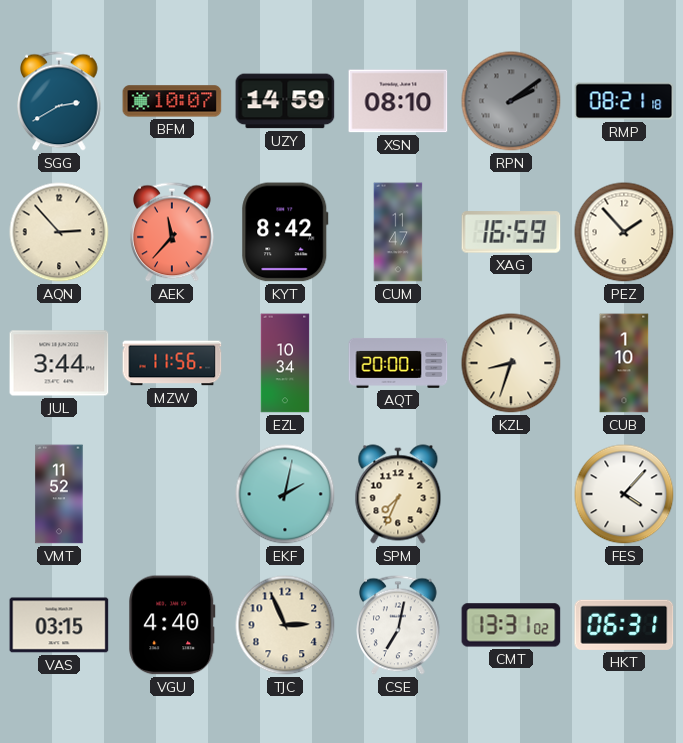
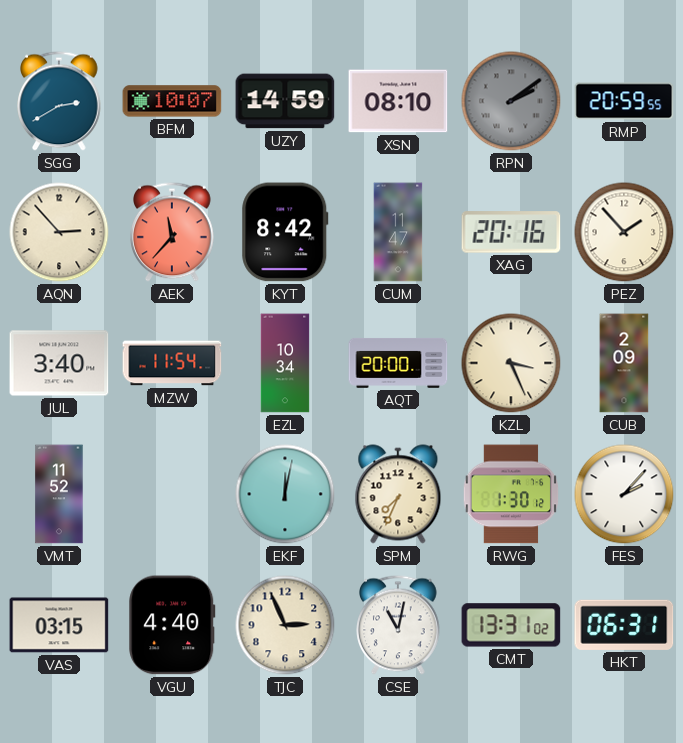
RMP: 08:21 -> 20:59
XAG: 16:59 -> 20:16
JUL: 3:44 -> 3:40
MZW: 11:56 -> 11:54
KZL: 8:33 -> 3:26
CUB: 1:10 -> 2:09
EKF: 2:02 -> 12:02
RWG: none -> 1:30
FES: 4:07 -> 2:07
CSE: 7:02 -> 11:02
